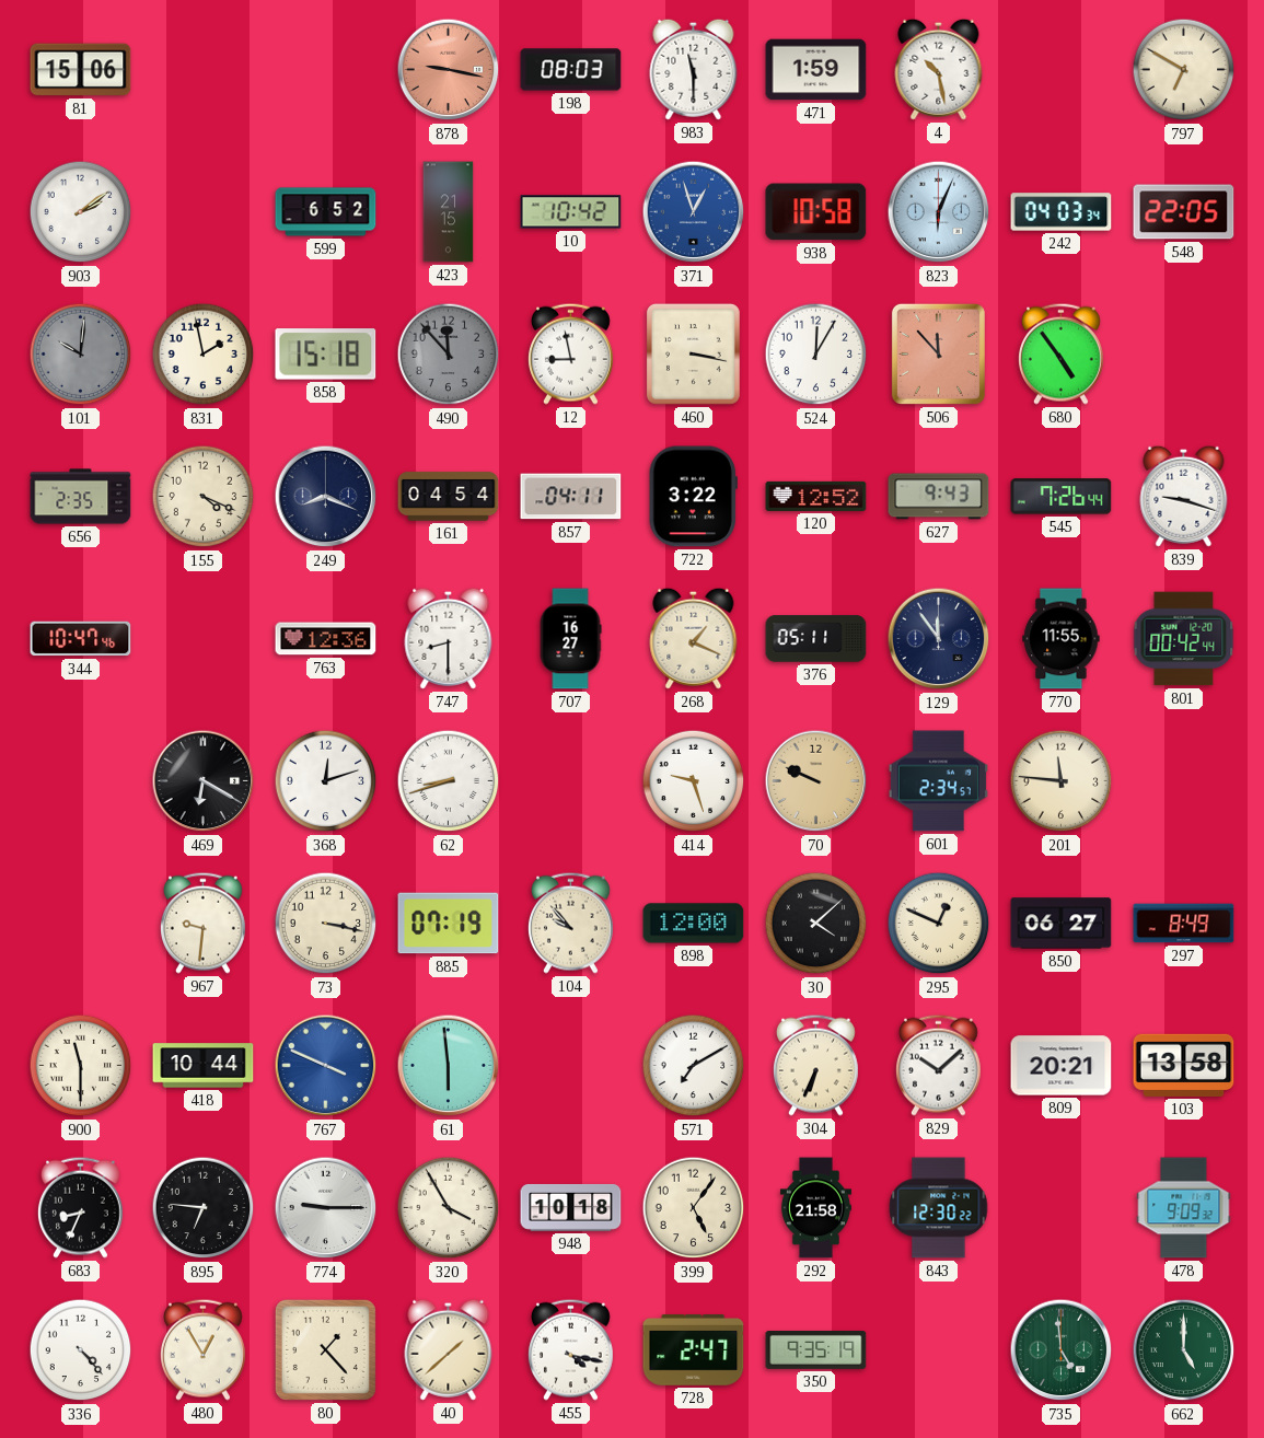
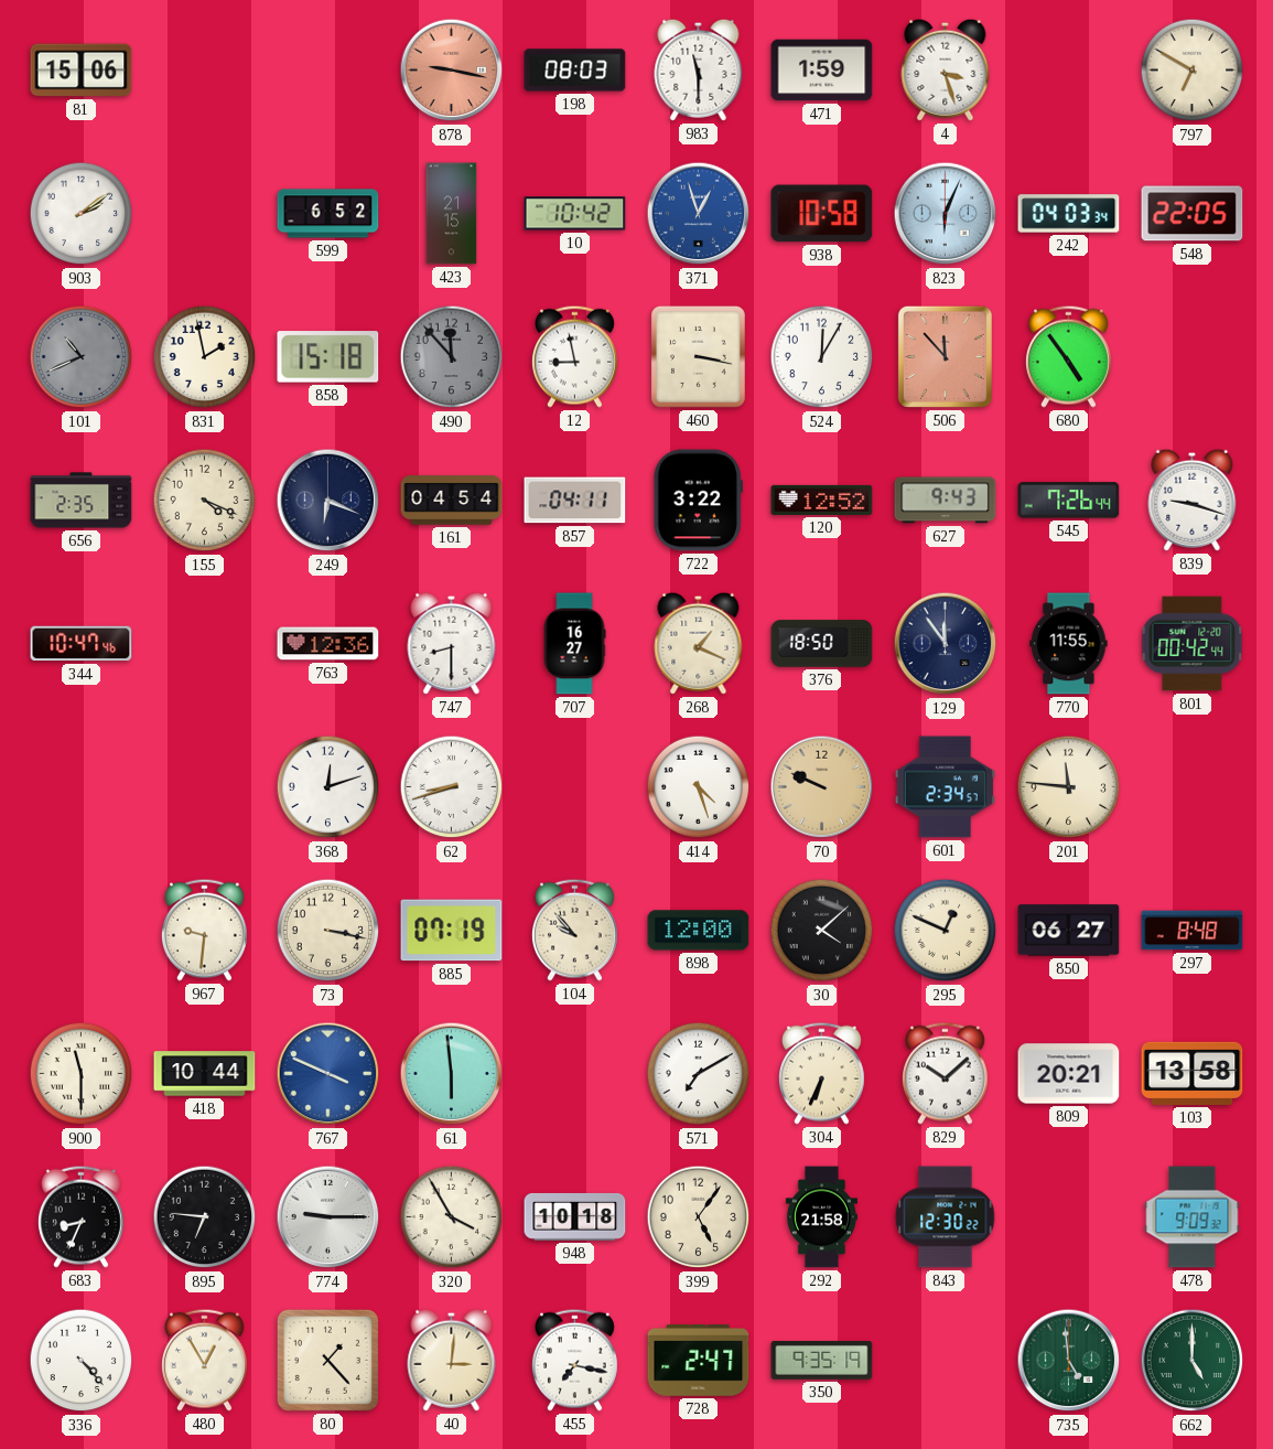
4: 10:28 -> 3:27
101: 10:01 -> 10:41
249: 8:19 -> 6:19
376: 05:11 -> 18:50
469: 6:20 -> none
414: 9:27 -> 4:27
297: 8:49 -> 8:48
40: 1:38 -> 3:01
455: 4:17 -> 7:17
